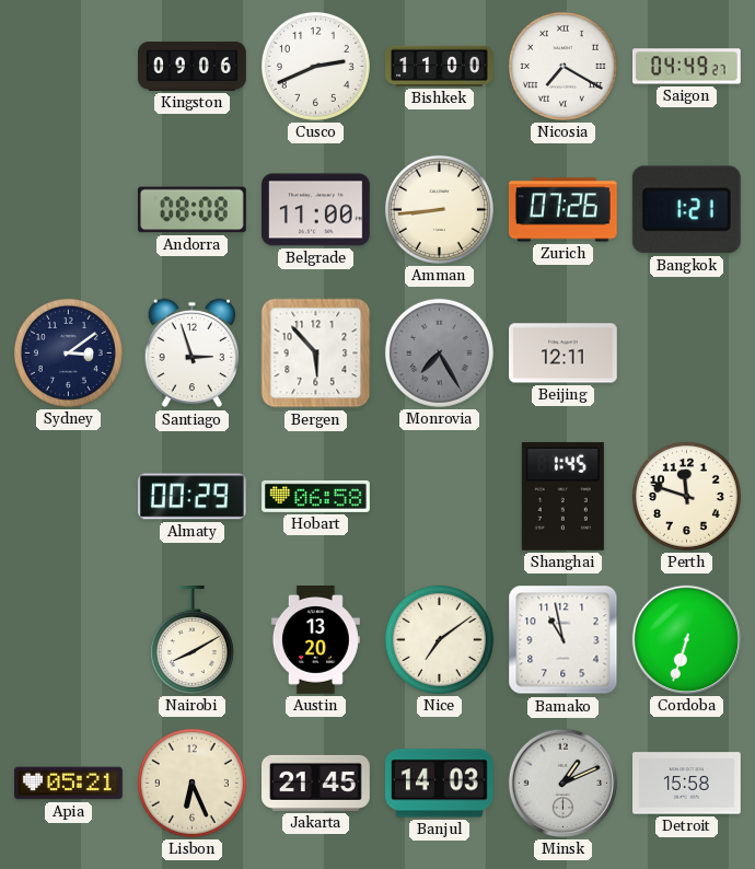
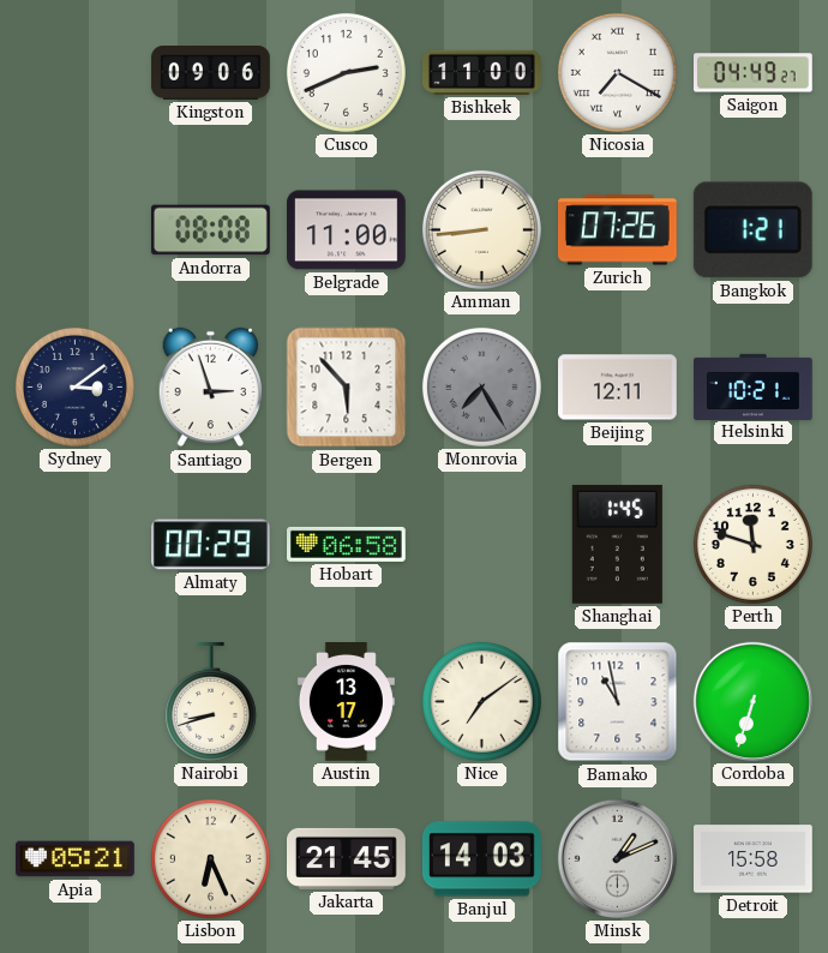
Helsinki: none -> 10:21
Nairobi: 8:10 -> 8:42
Austin: 13:20 -> 13:17
